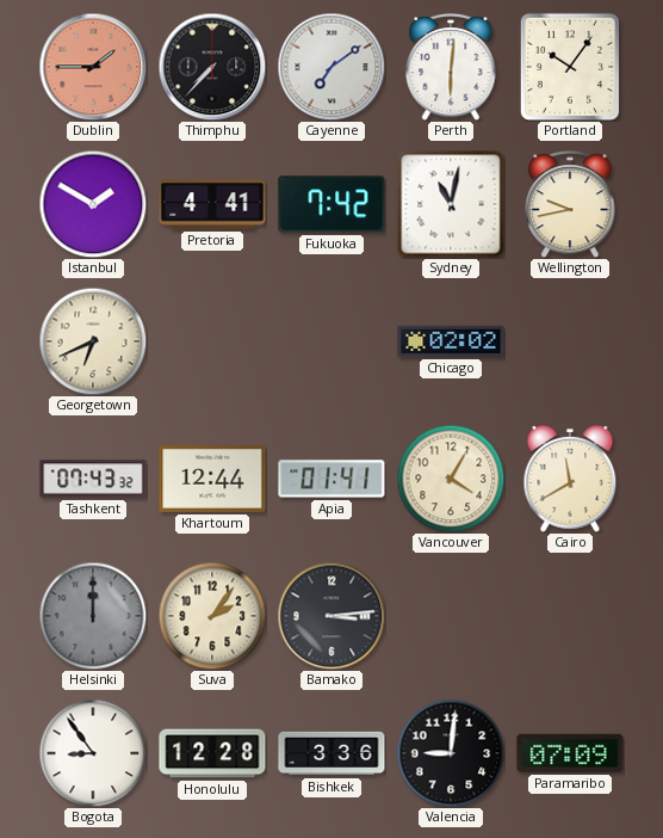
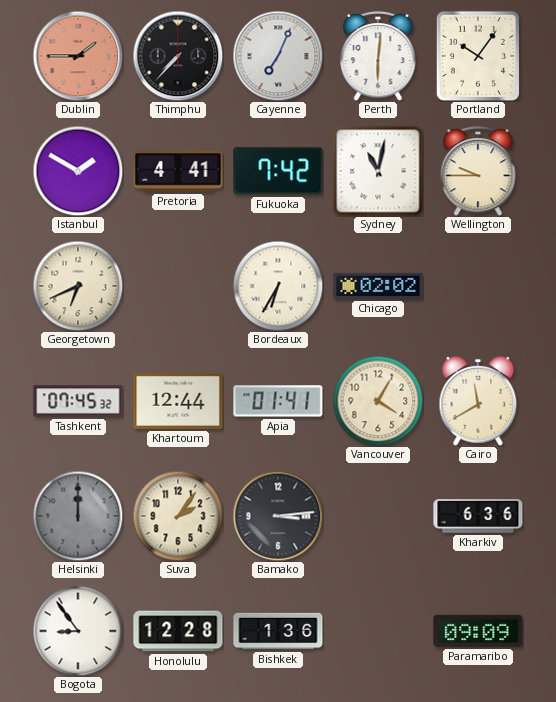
Cayenne: 7:09 -> 7:04
Wellington: 9:43 -> 9:45
Bordeaux: none -> 6:35
Tashkent: 07:43 -> 07:45
Kharkiv: none -> 6:36
Bishkek: 3:36 -> 1:36
Valencia: 9:01 -> none
Paramaribo: 07:09 -> 09:09
